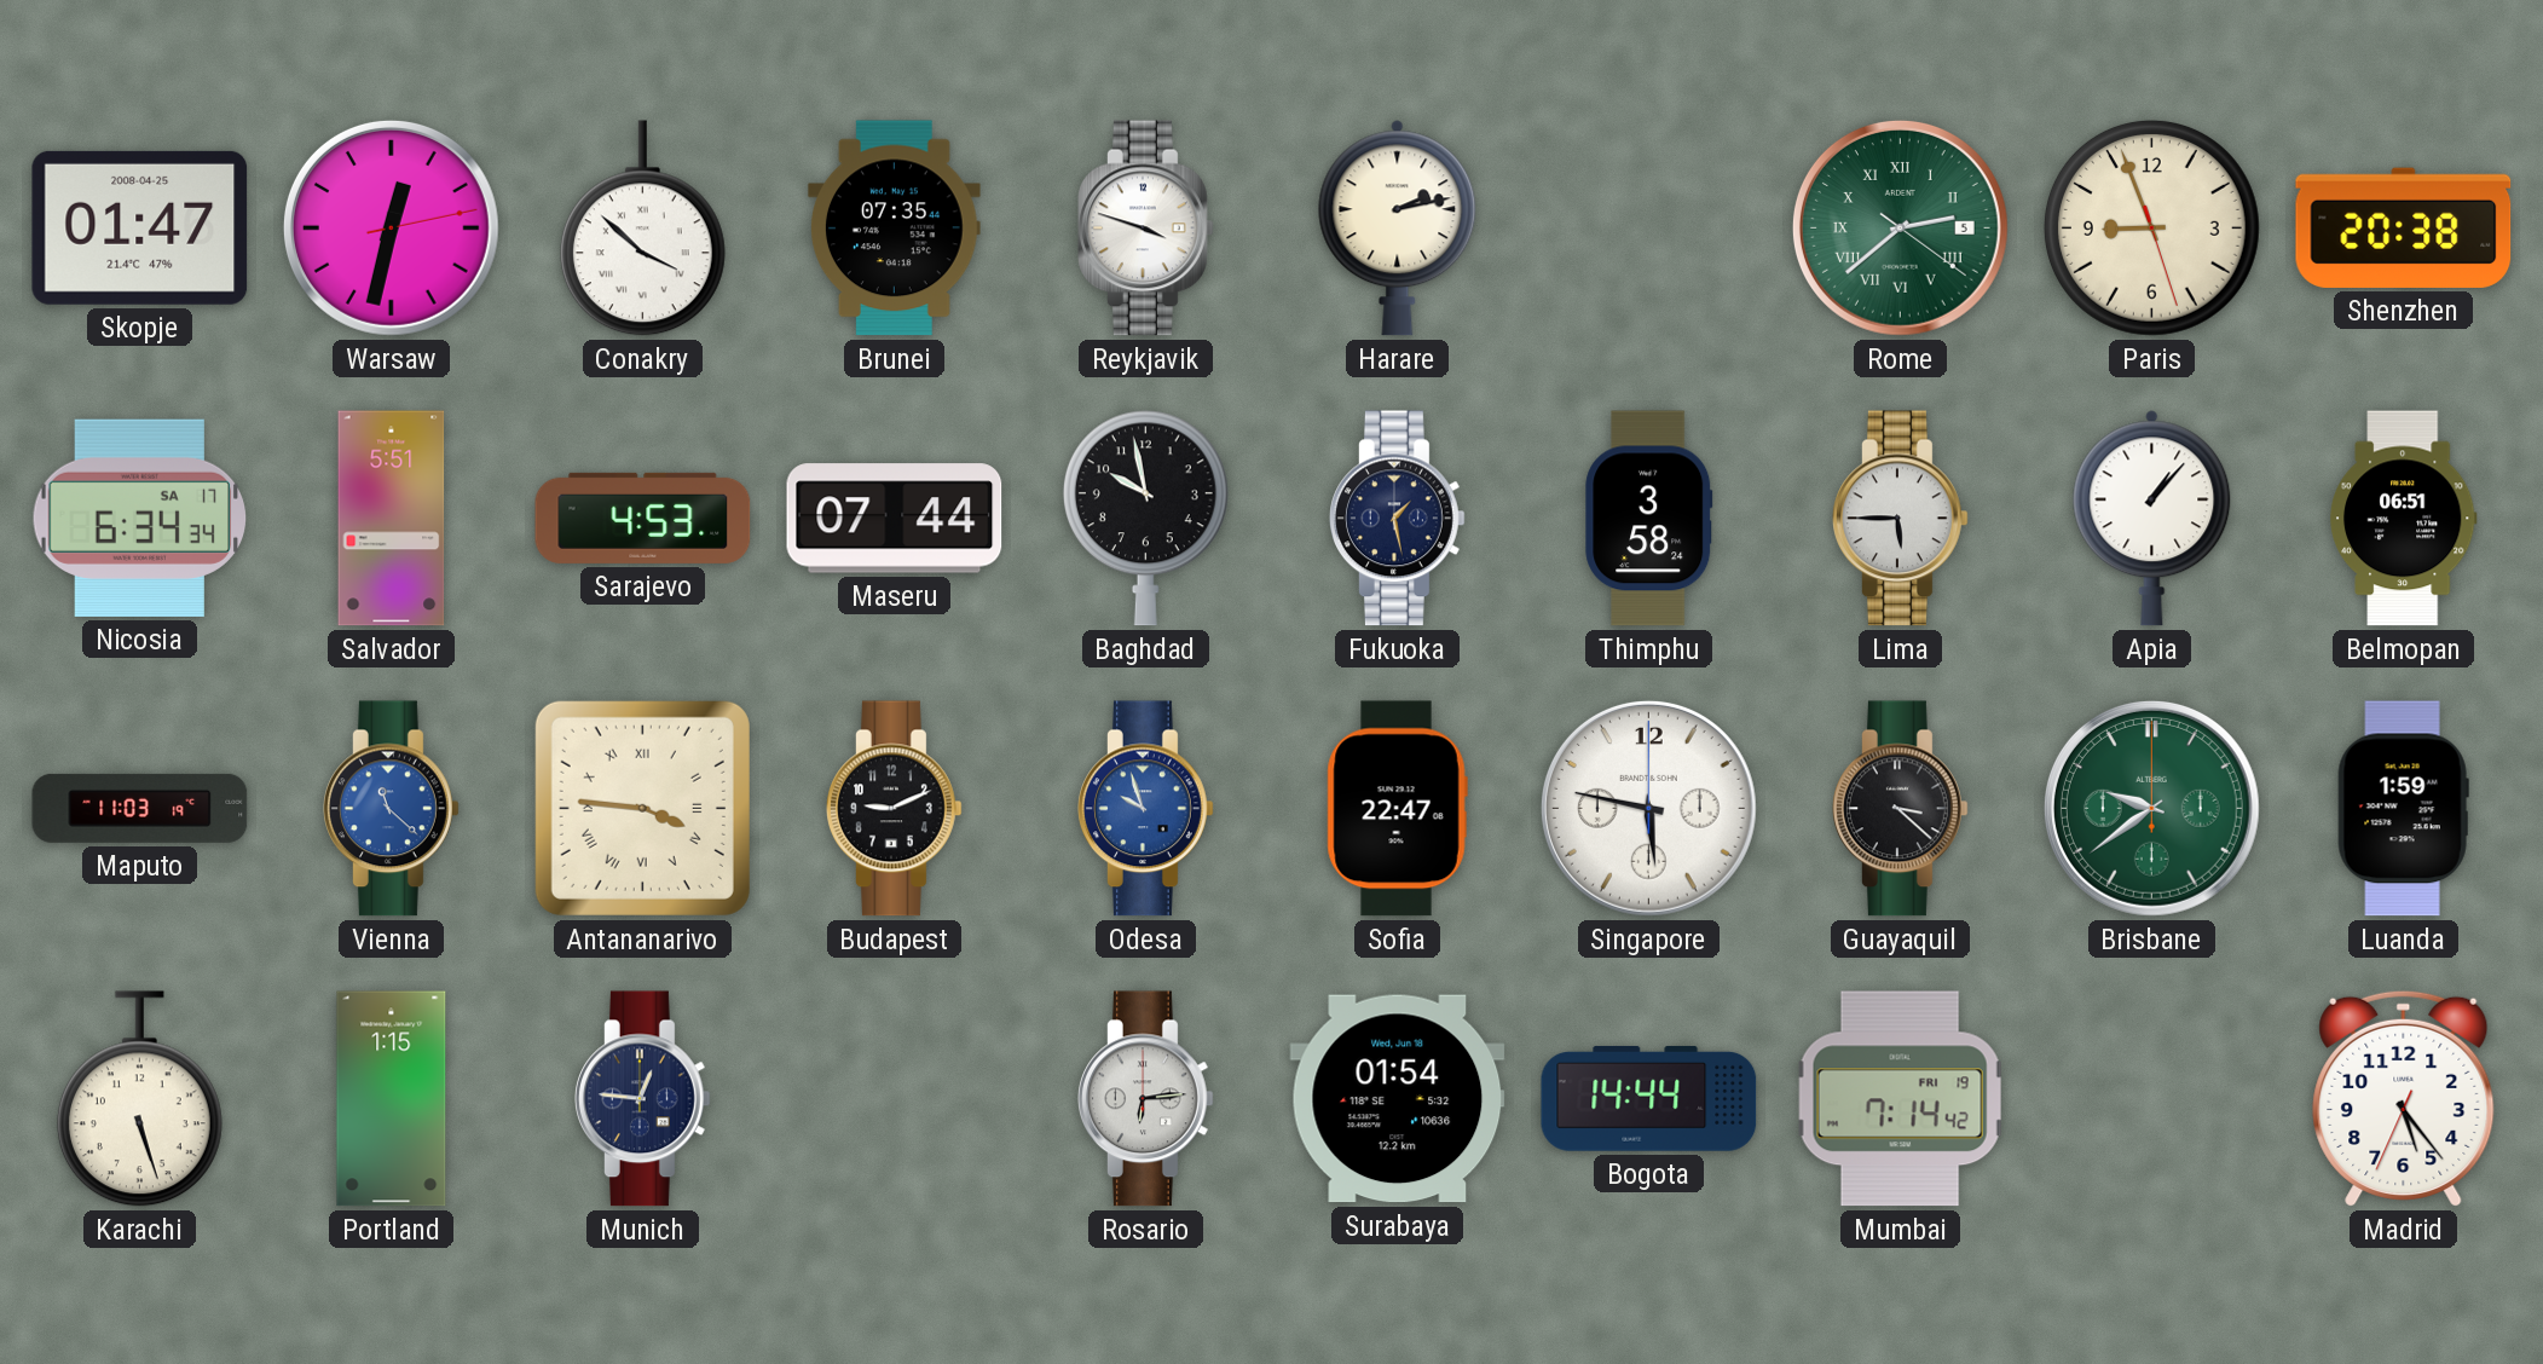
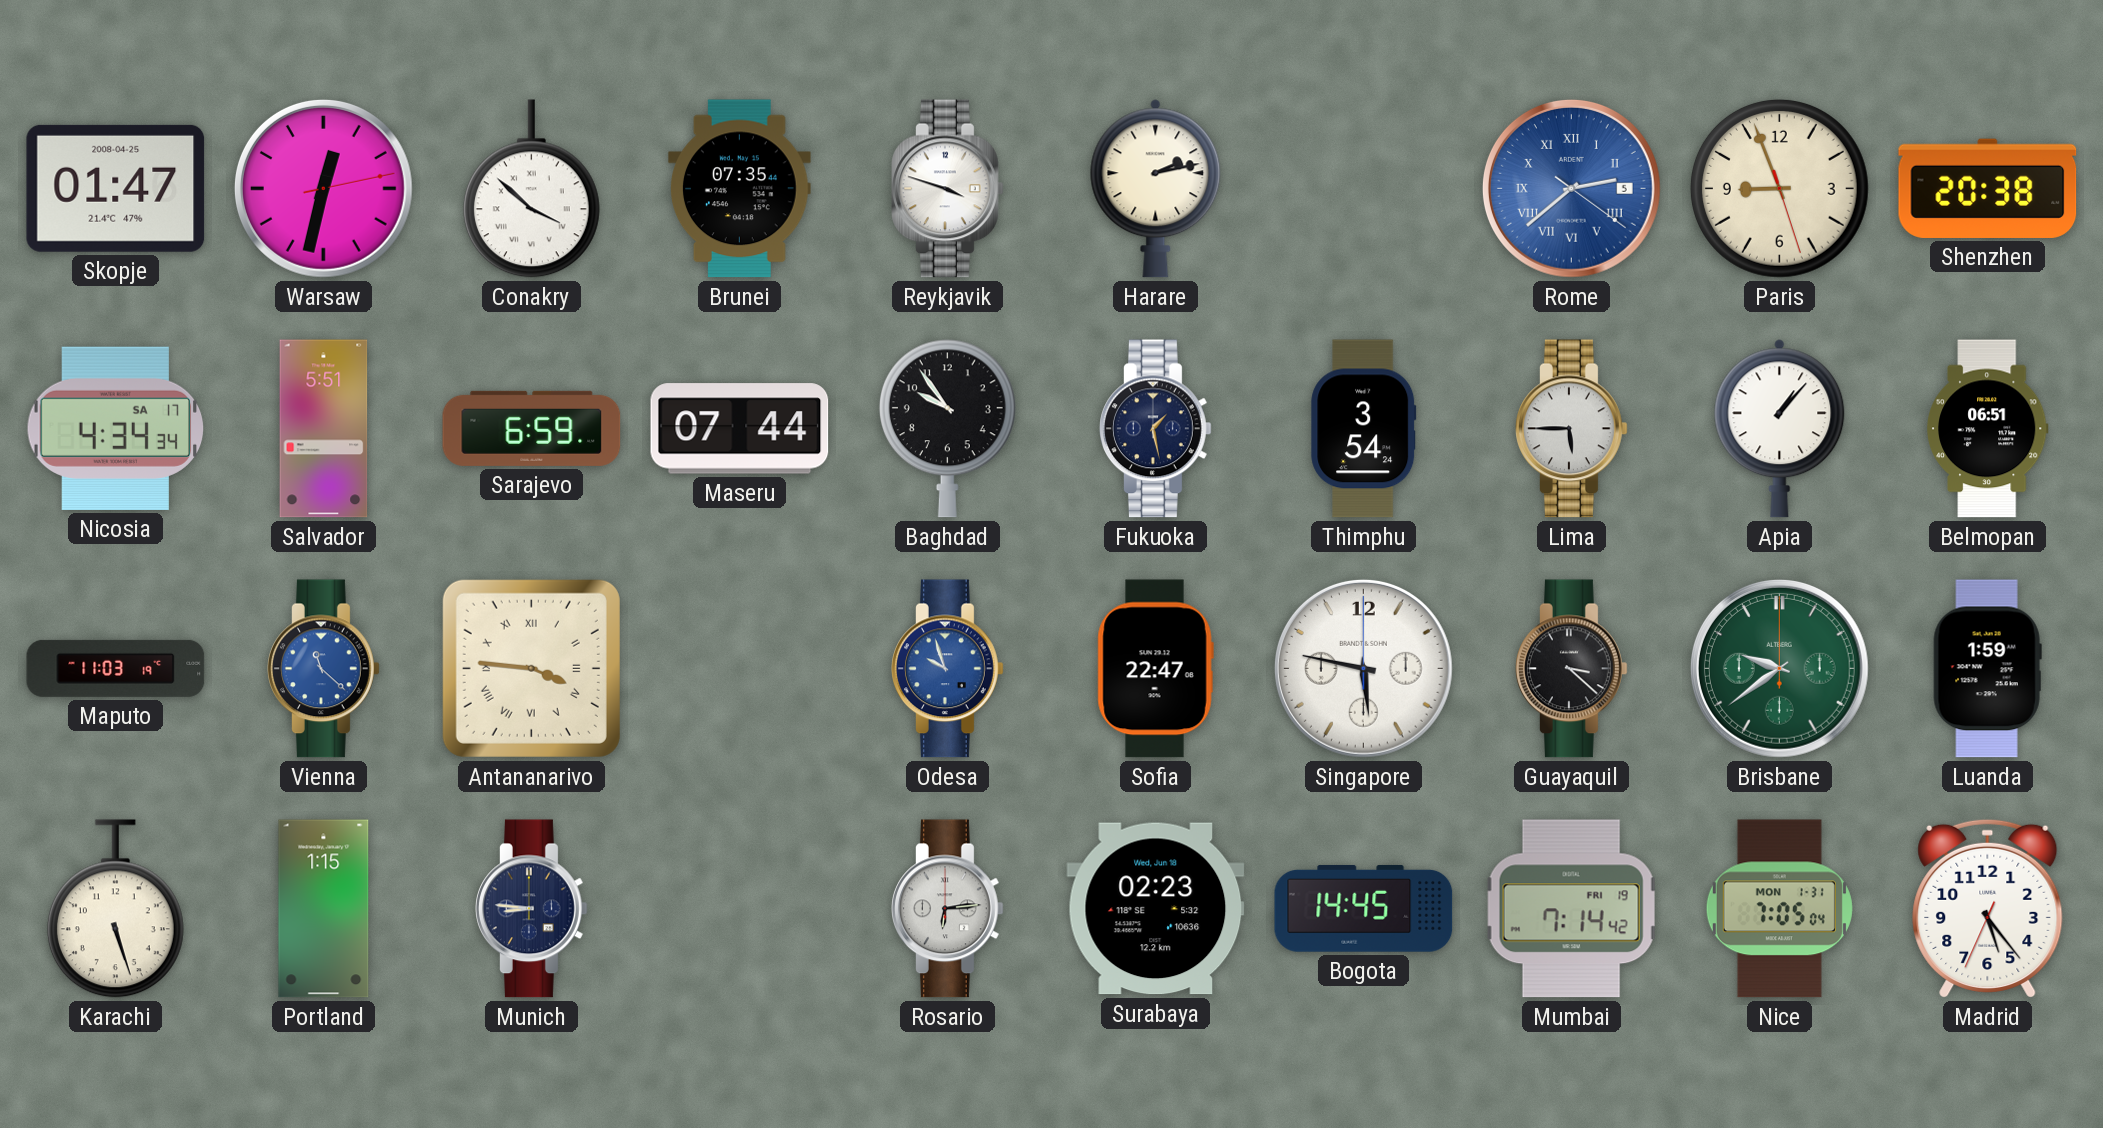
Rome dial: green -> blue
Nicosia: 6:34 -> 4:34
Sarajevo: 4:53 -> 6:59
Baghdad: 9:58 -> 9:54
Thimphu: 3:58 -> 3:54
Budapest: 9:11 -> none
Munich: 12:46 -> 8:46
Surabaya: 01:54 -> 02:23
Bogota: 14:44 -> 14:45
Nice: none -> 7:05
